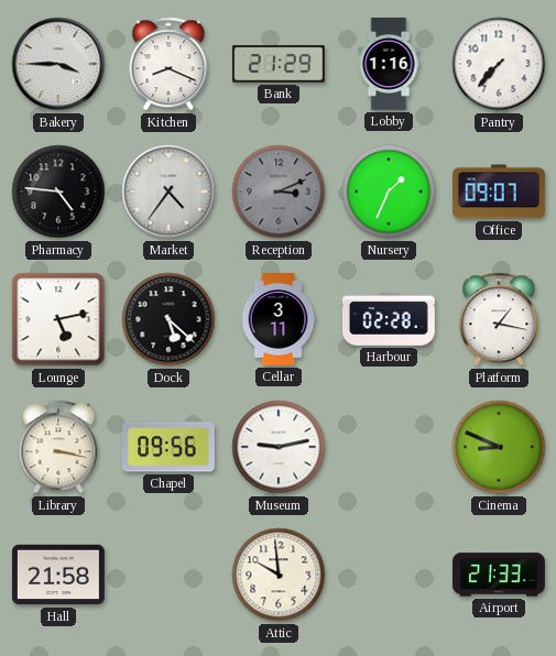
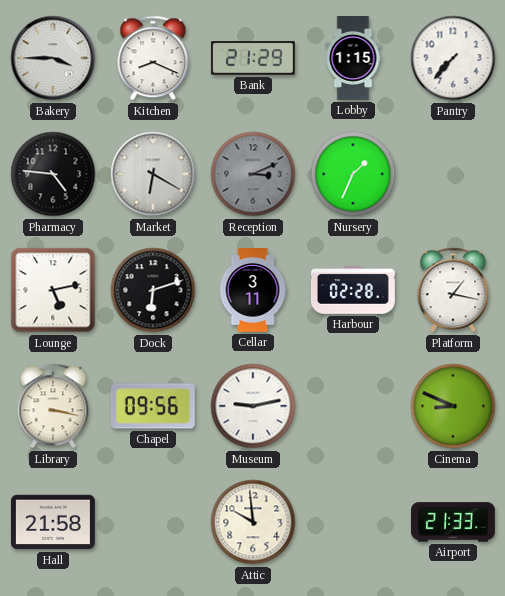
Lobby: 1:16 -> 1:15
Market: 4:36 -> 6:20
Office: 09:07 -> none
Dock: 5:22 -> 6:12
